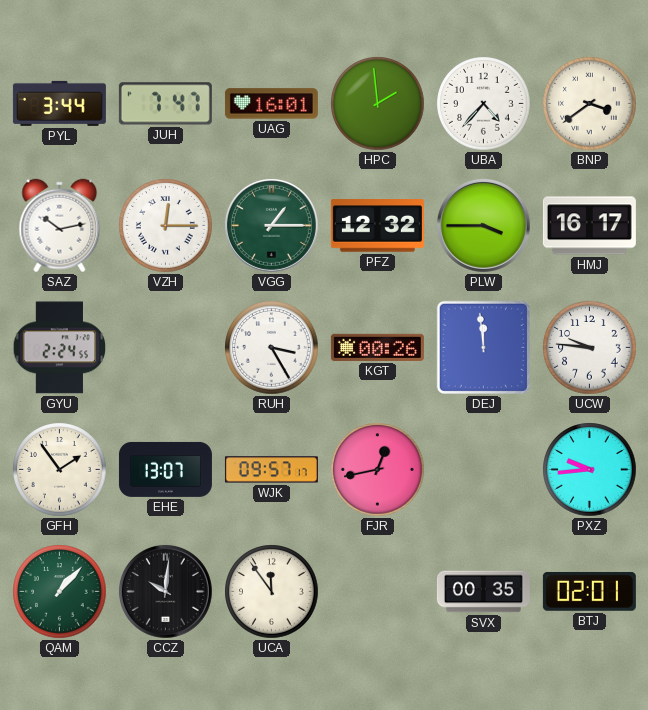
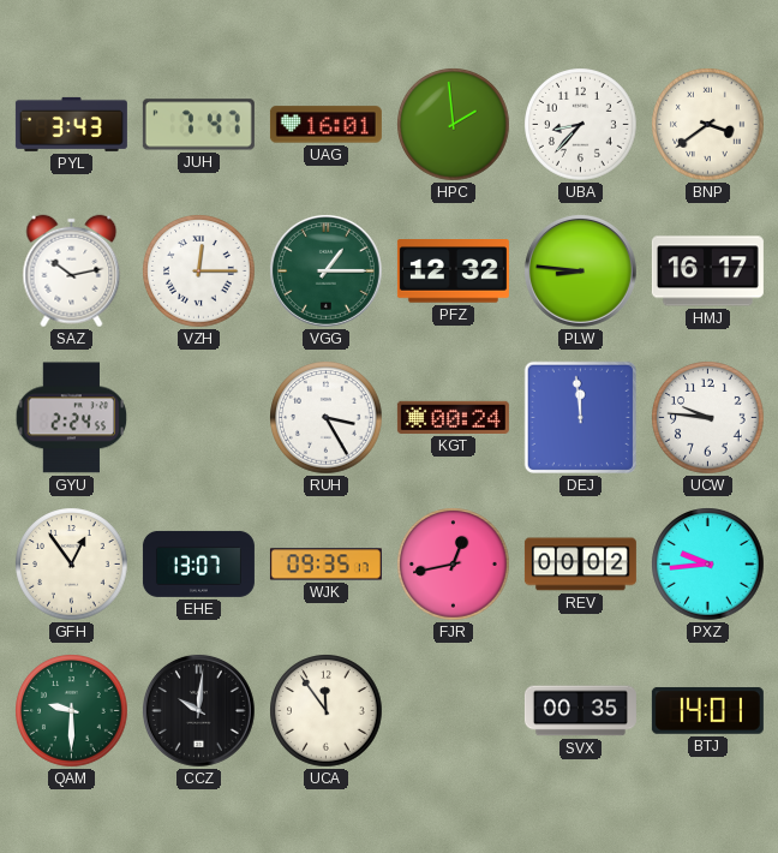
PYL: 3:44 -> 3:43
UBA: 4:37 -> 8:37
PLW: 3:45 -> 8:46
KGT: 00:26 -> 00:24
GFH: 1:54 -> 12:54
WJK: 09:57 -> 09:35
REV: none -> 00:02
QAM: 1:07 -> 9:30
BTJ: 02:01 -> 14:01
